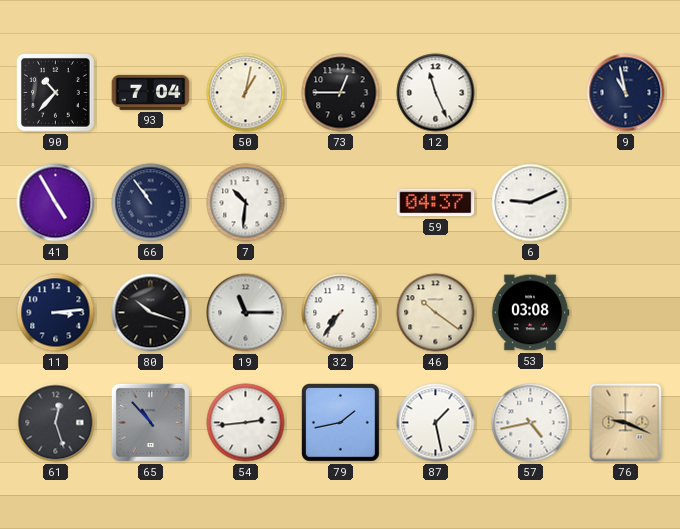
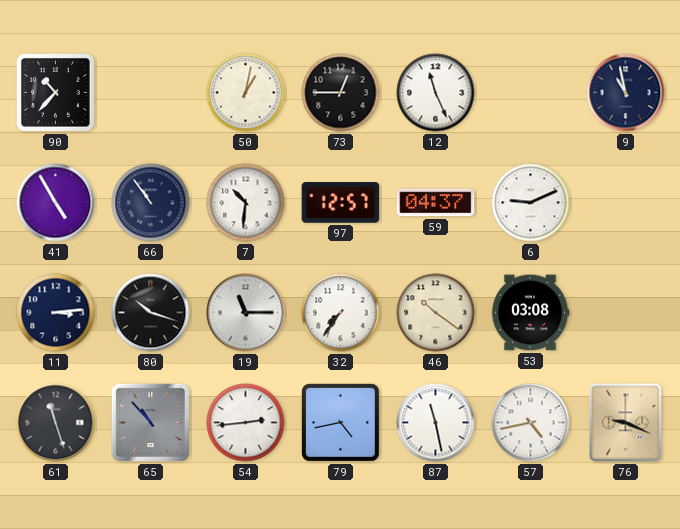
93: 7:04 -> none
97: none -> 12:57
61: 12:27 -> 11:27
79: 1:43 -> 4:43
87: 1:28 -> 11:28
